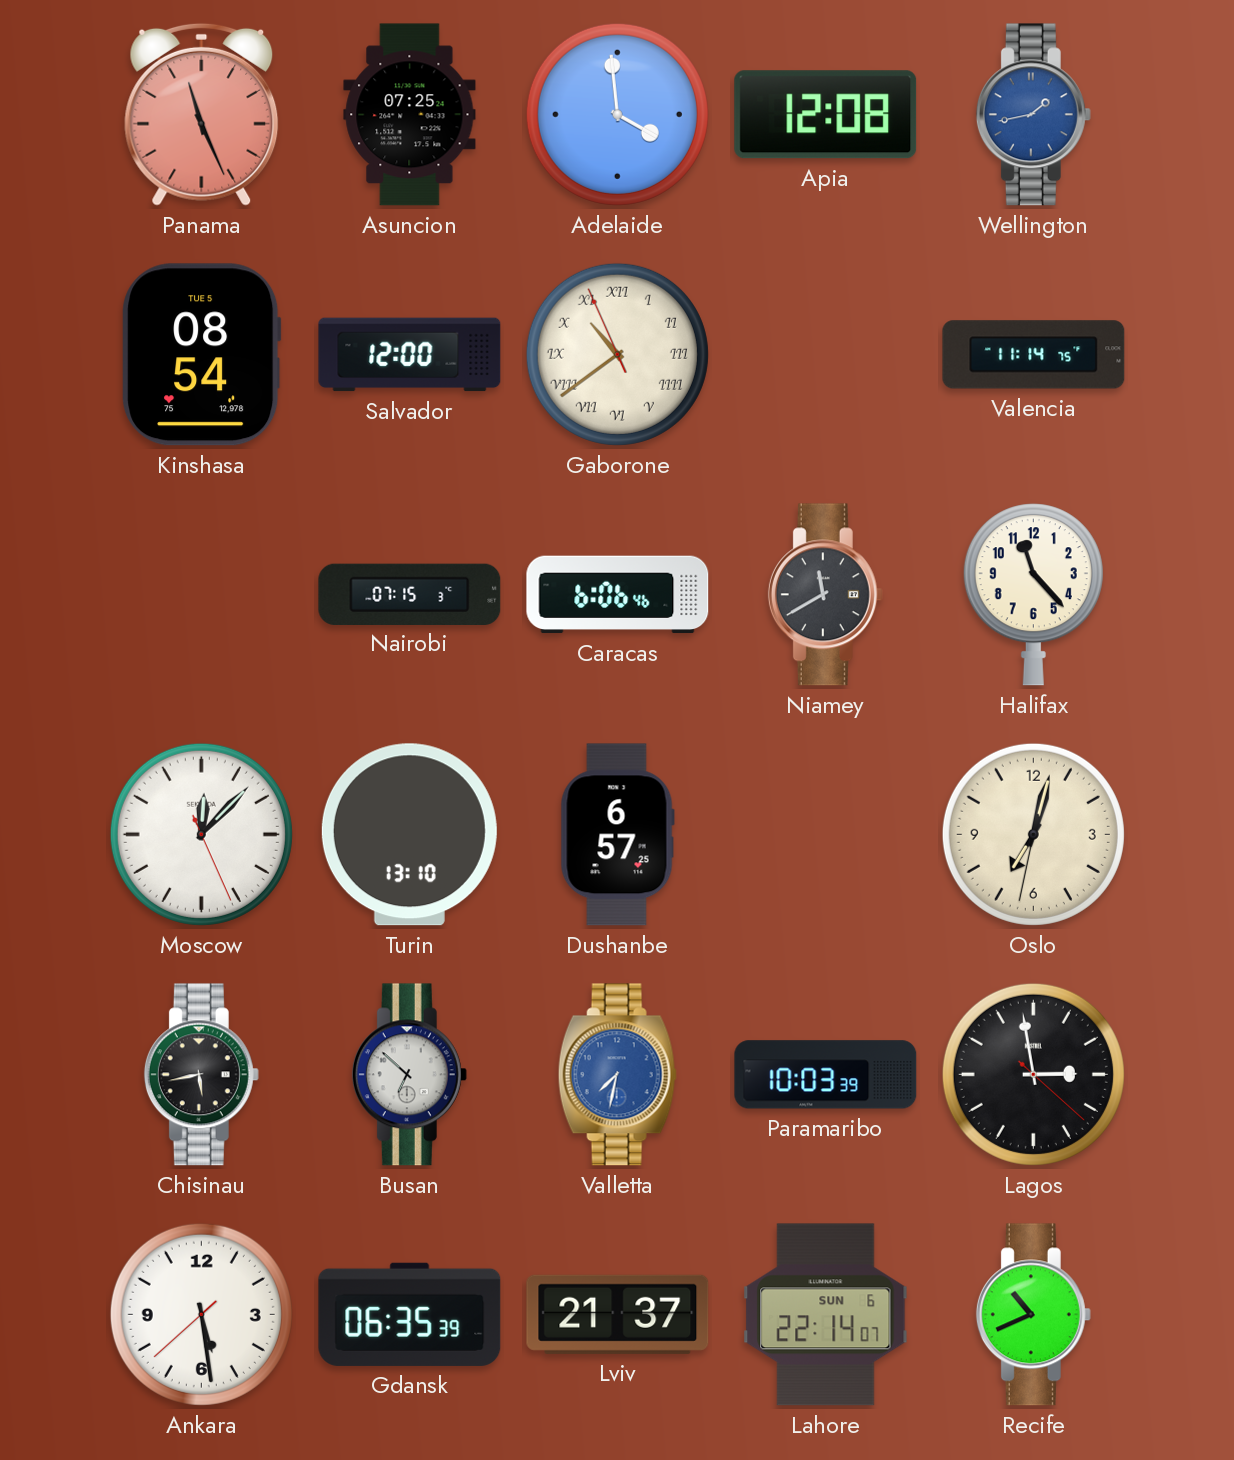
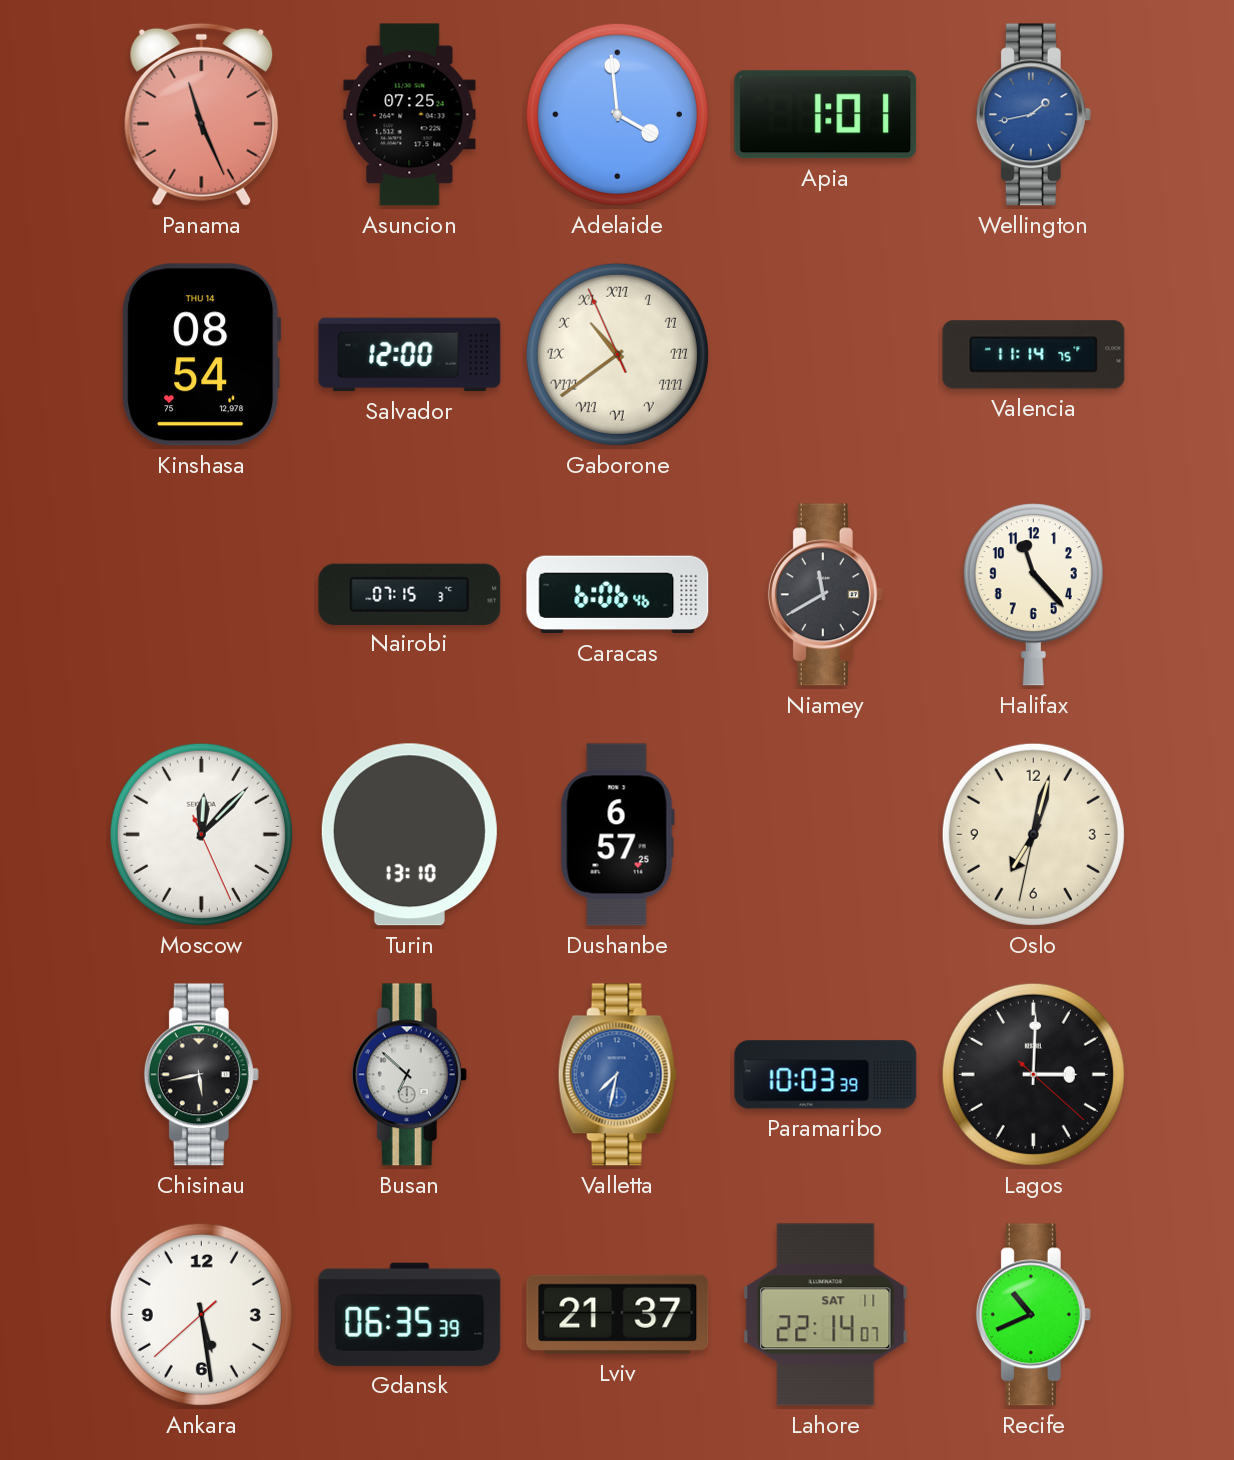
Apia: 12:08 -> 1:01
Kinshasa date: TUE 5 -> THU 14
Lagos: 2:58 -> 3:00
Lahore date: SUN 6 -> SAT 11
